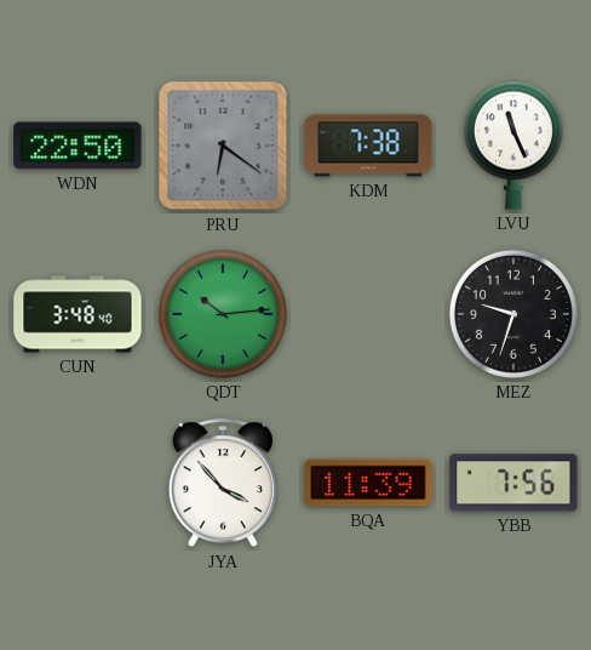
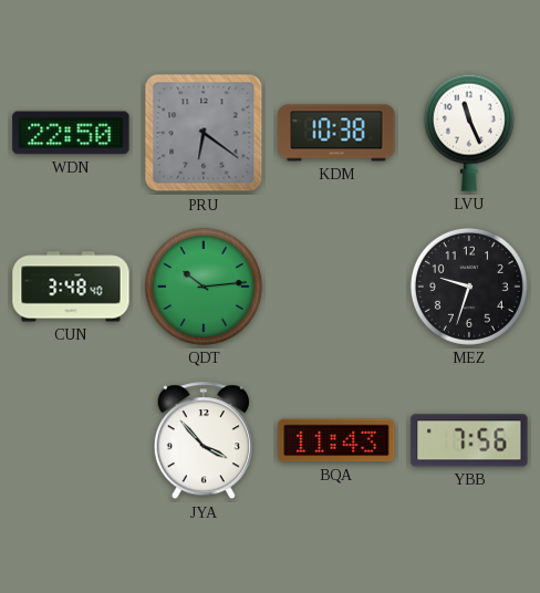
KDM: 7:38 -> 10:38
BQA: 11:39 -> 11:43
